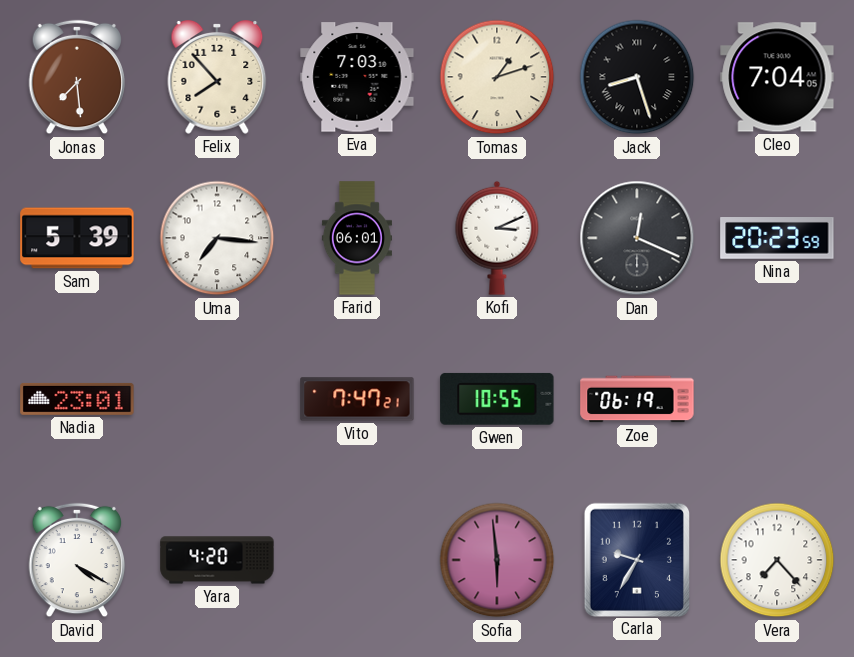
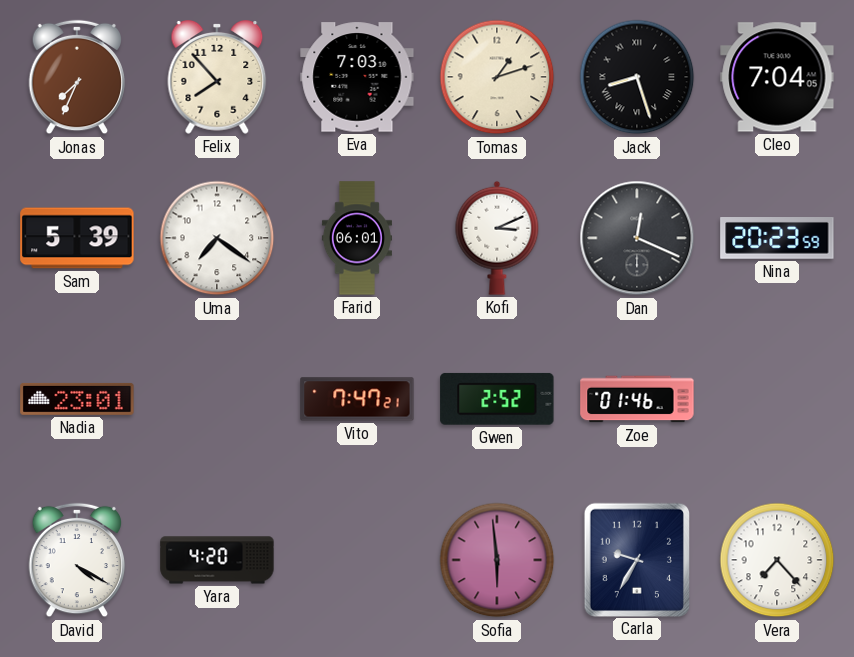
Jonas: 7:29 -> 7:34
Uma: 7:16 -> 7:21
Gwen: 10:55 -> 2:52
Zoe: 06:19 -> 01:46
